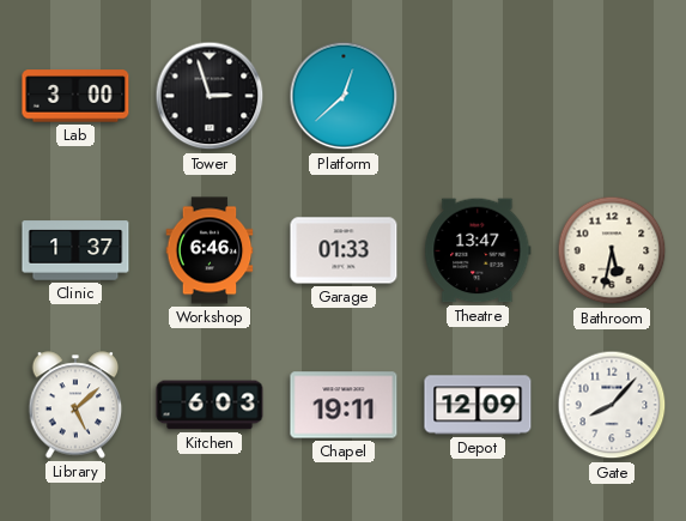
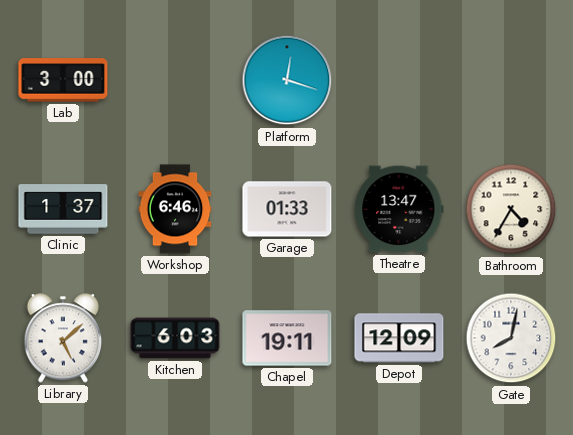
Tower: 2:57 -> none
Platform: 12:38 -> 12:18
Bathroom: 5:32 -> 4:35
Gate: 8:07 -> 8:02
